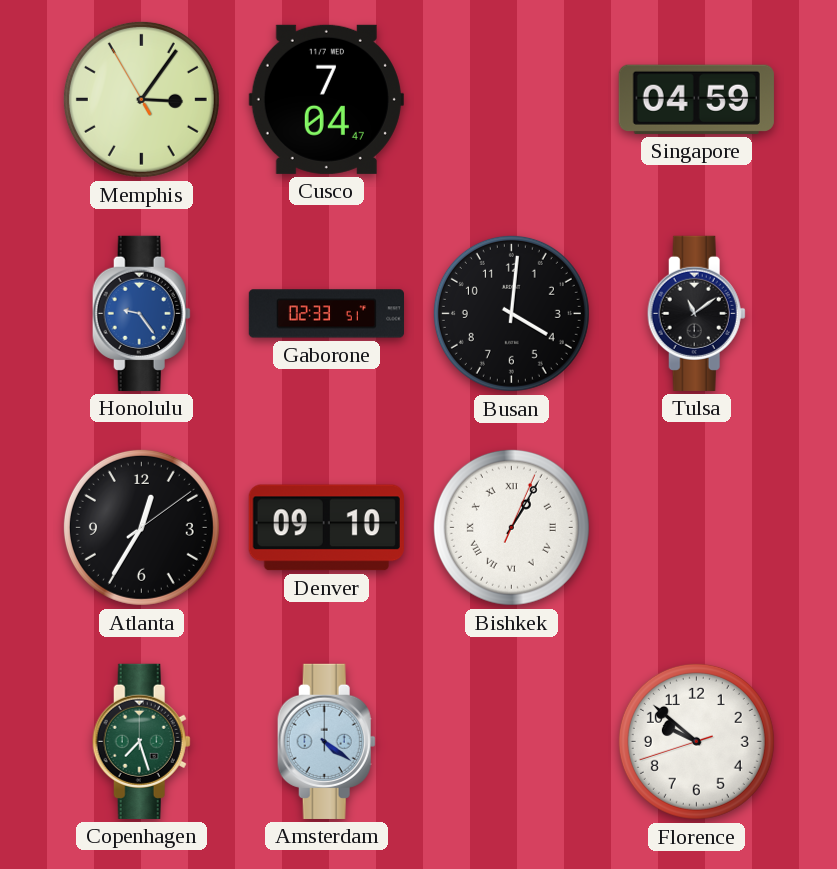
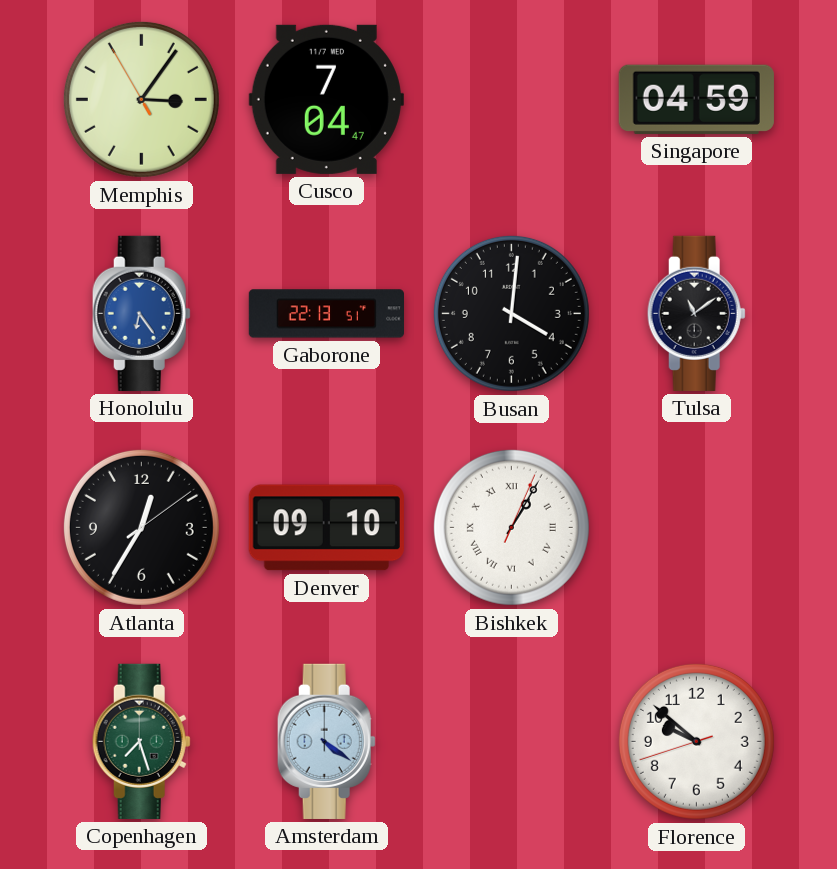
Honolulu: 9:24 -> 6:24
Gaborone: 02:33 -> 22:13
